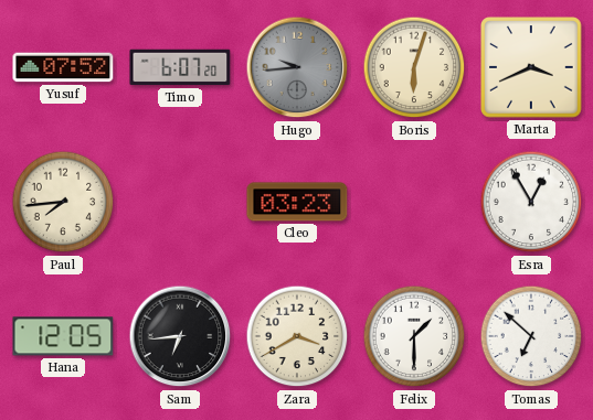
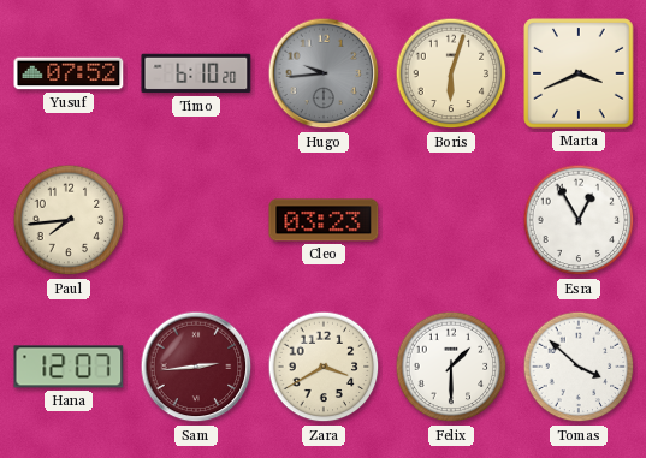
Timo: 6:07 -> 6:10
Hana: 12:05 -> 12:07
Sam: 6:44 -> 2:44
Sam dial: black -> burgundy
Tomas: 6:52 -> 3:52
